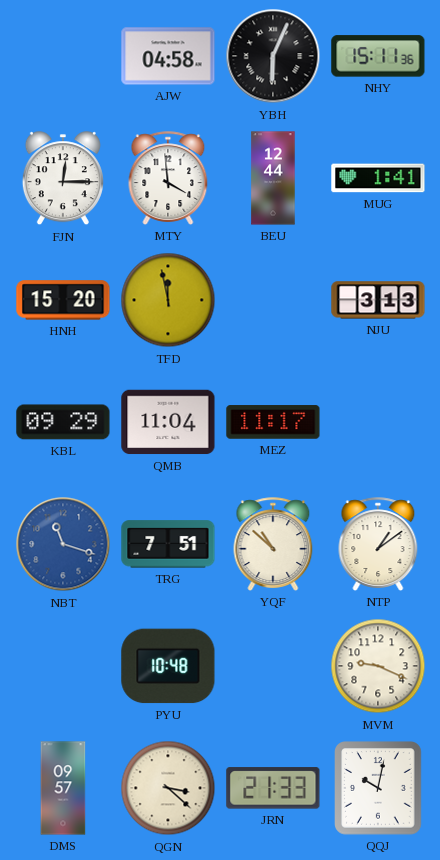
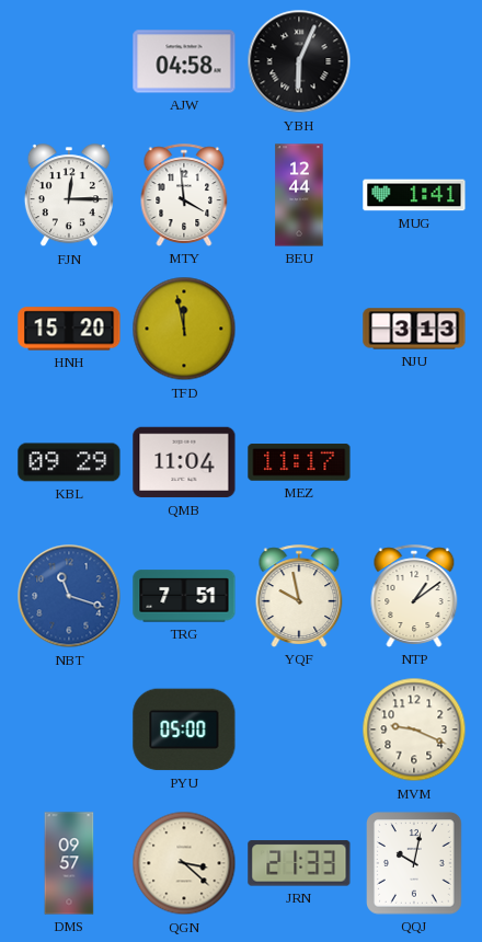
NHY: 15:11 -> none
YQF: 10:52 -> 9:58
PYU: 10:48 -> 05:00
